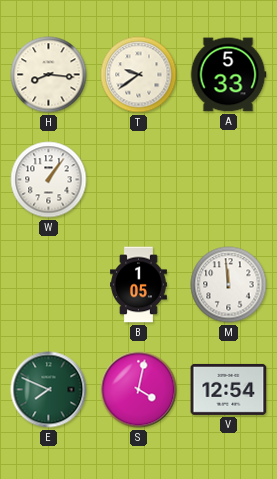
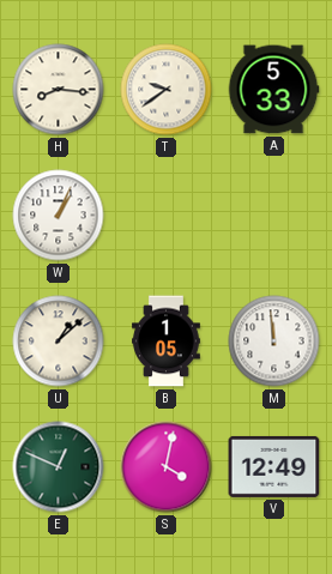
W: 1:06 -> 1:04
U: none -> 1:08
E: 7:49 -> 12:49
V: 12:54 -> 12:49
